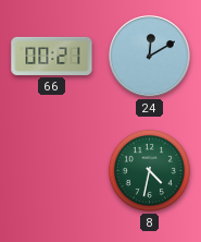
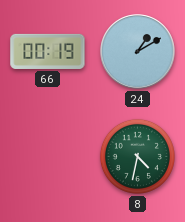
66: 00:21 -> 00:19
24: 12:10 -> 1:10
